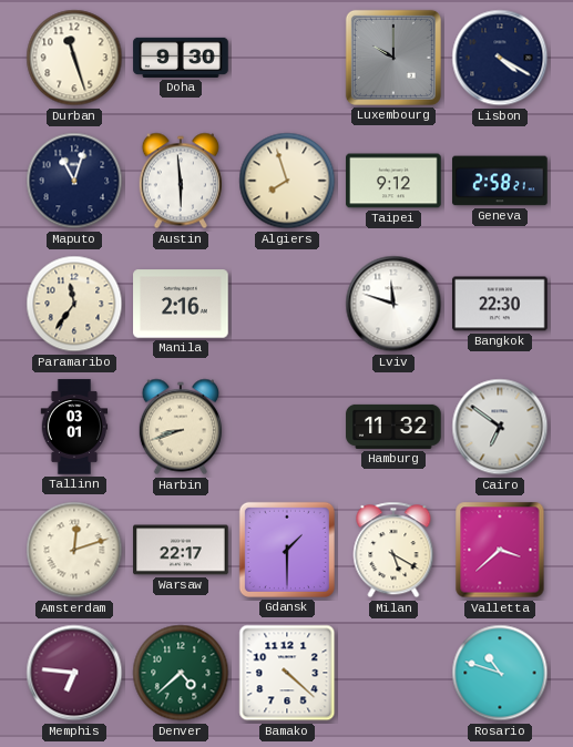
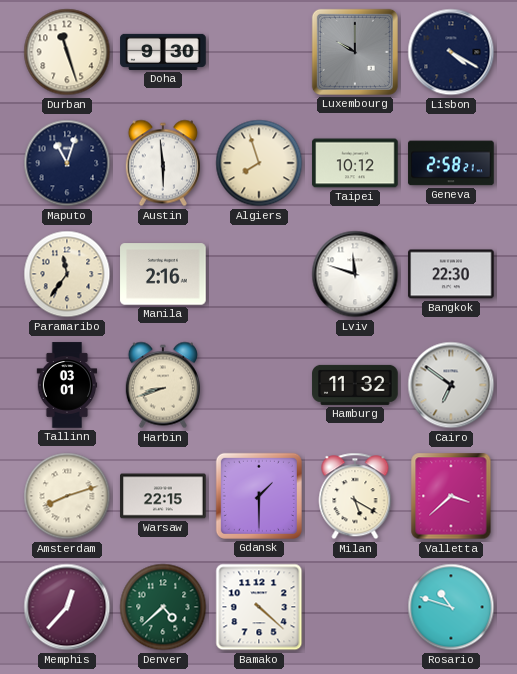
Taipei: 9:12 -> 10:12
Amsterdam: 12:12 -> 8:12
Warsaw: 22:17 -> 22:15
Memphis: 6:46 -> 12:37
